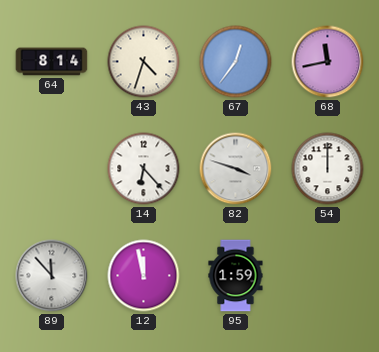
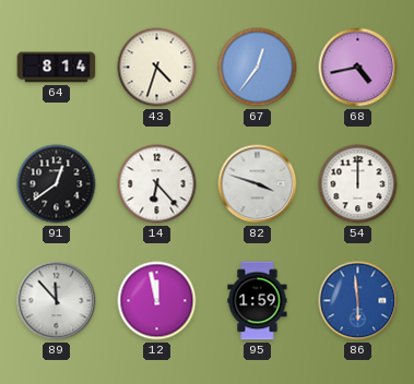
68: 11:43 -> 4:43
91: none -> 12:39
86: none -> 5:59
